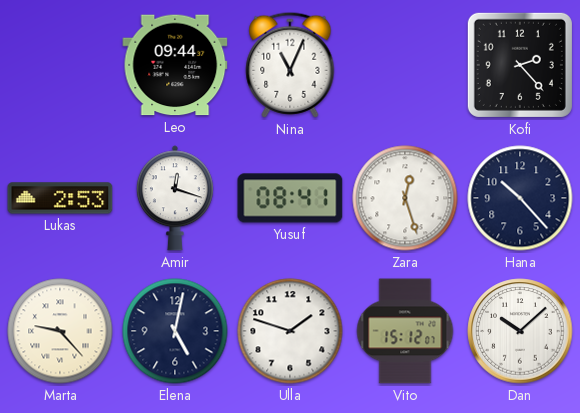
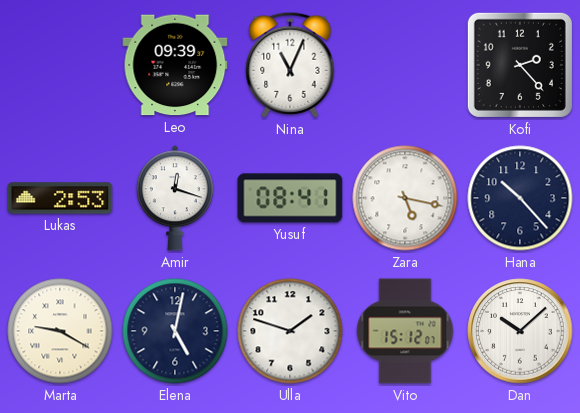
Leo: 09:44 -> 09:39
Zara: 12:27 -> 5:17
Marta: 9:23 -> 9:20
